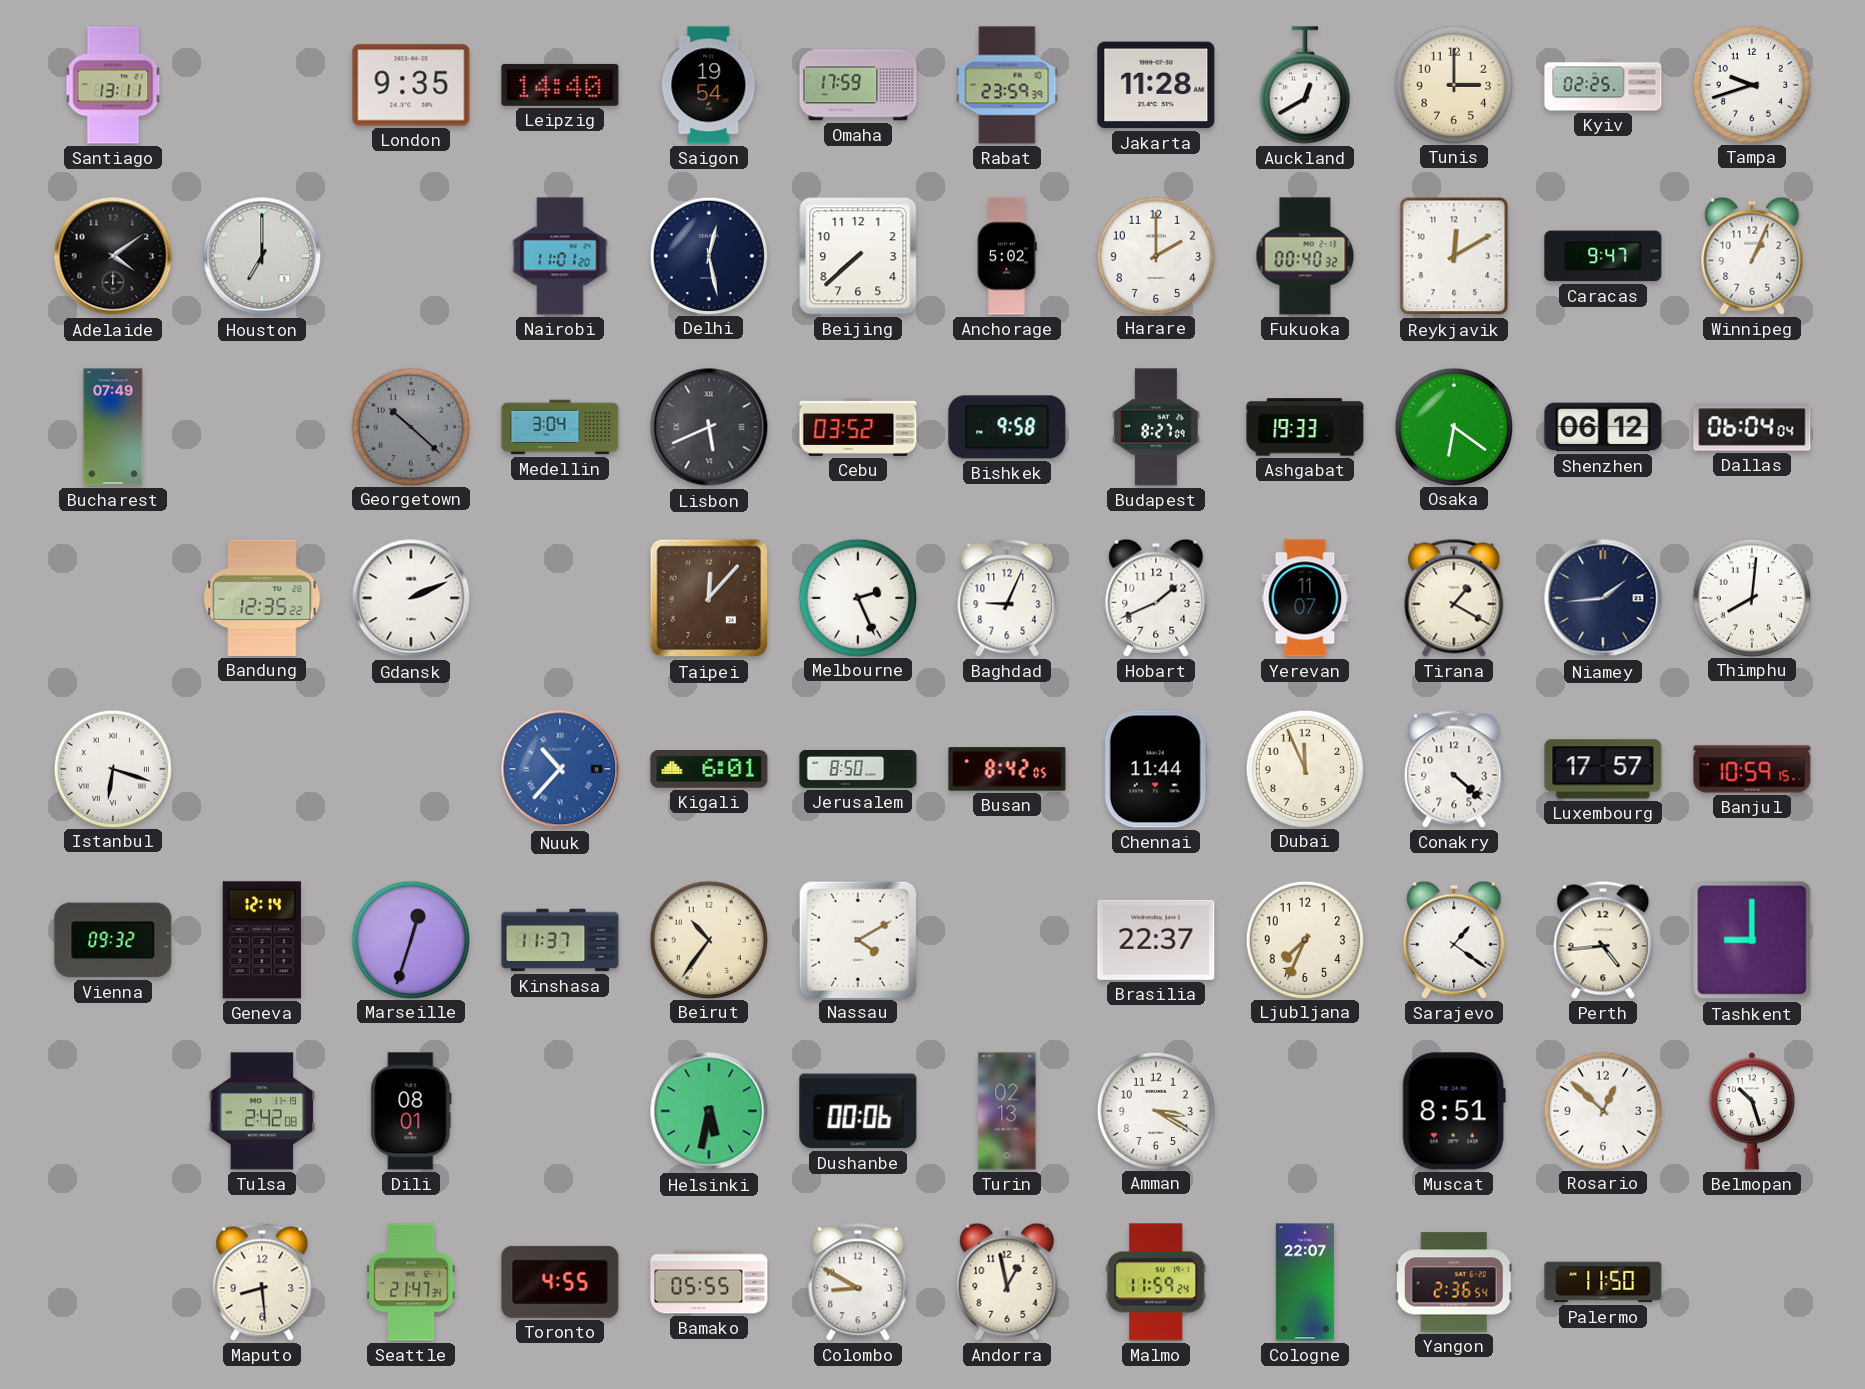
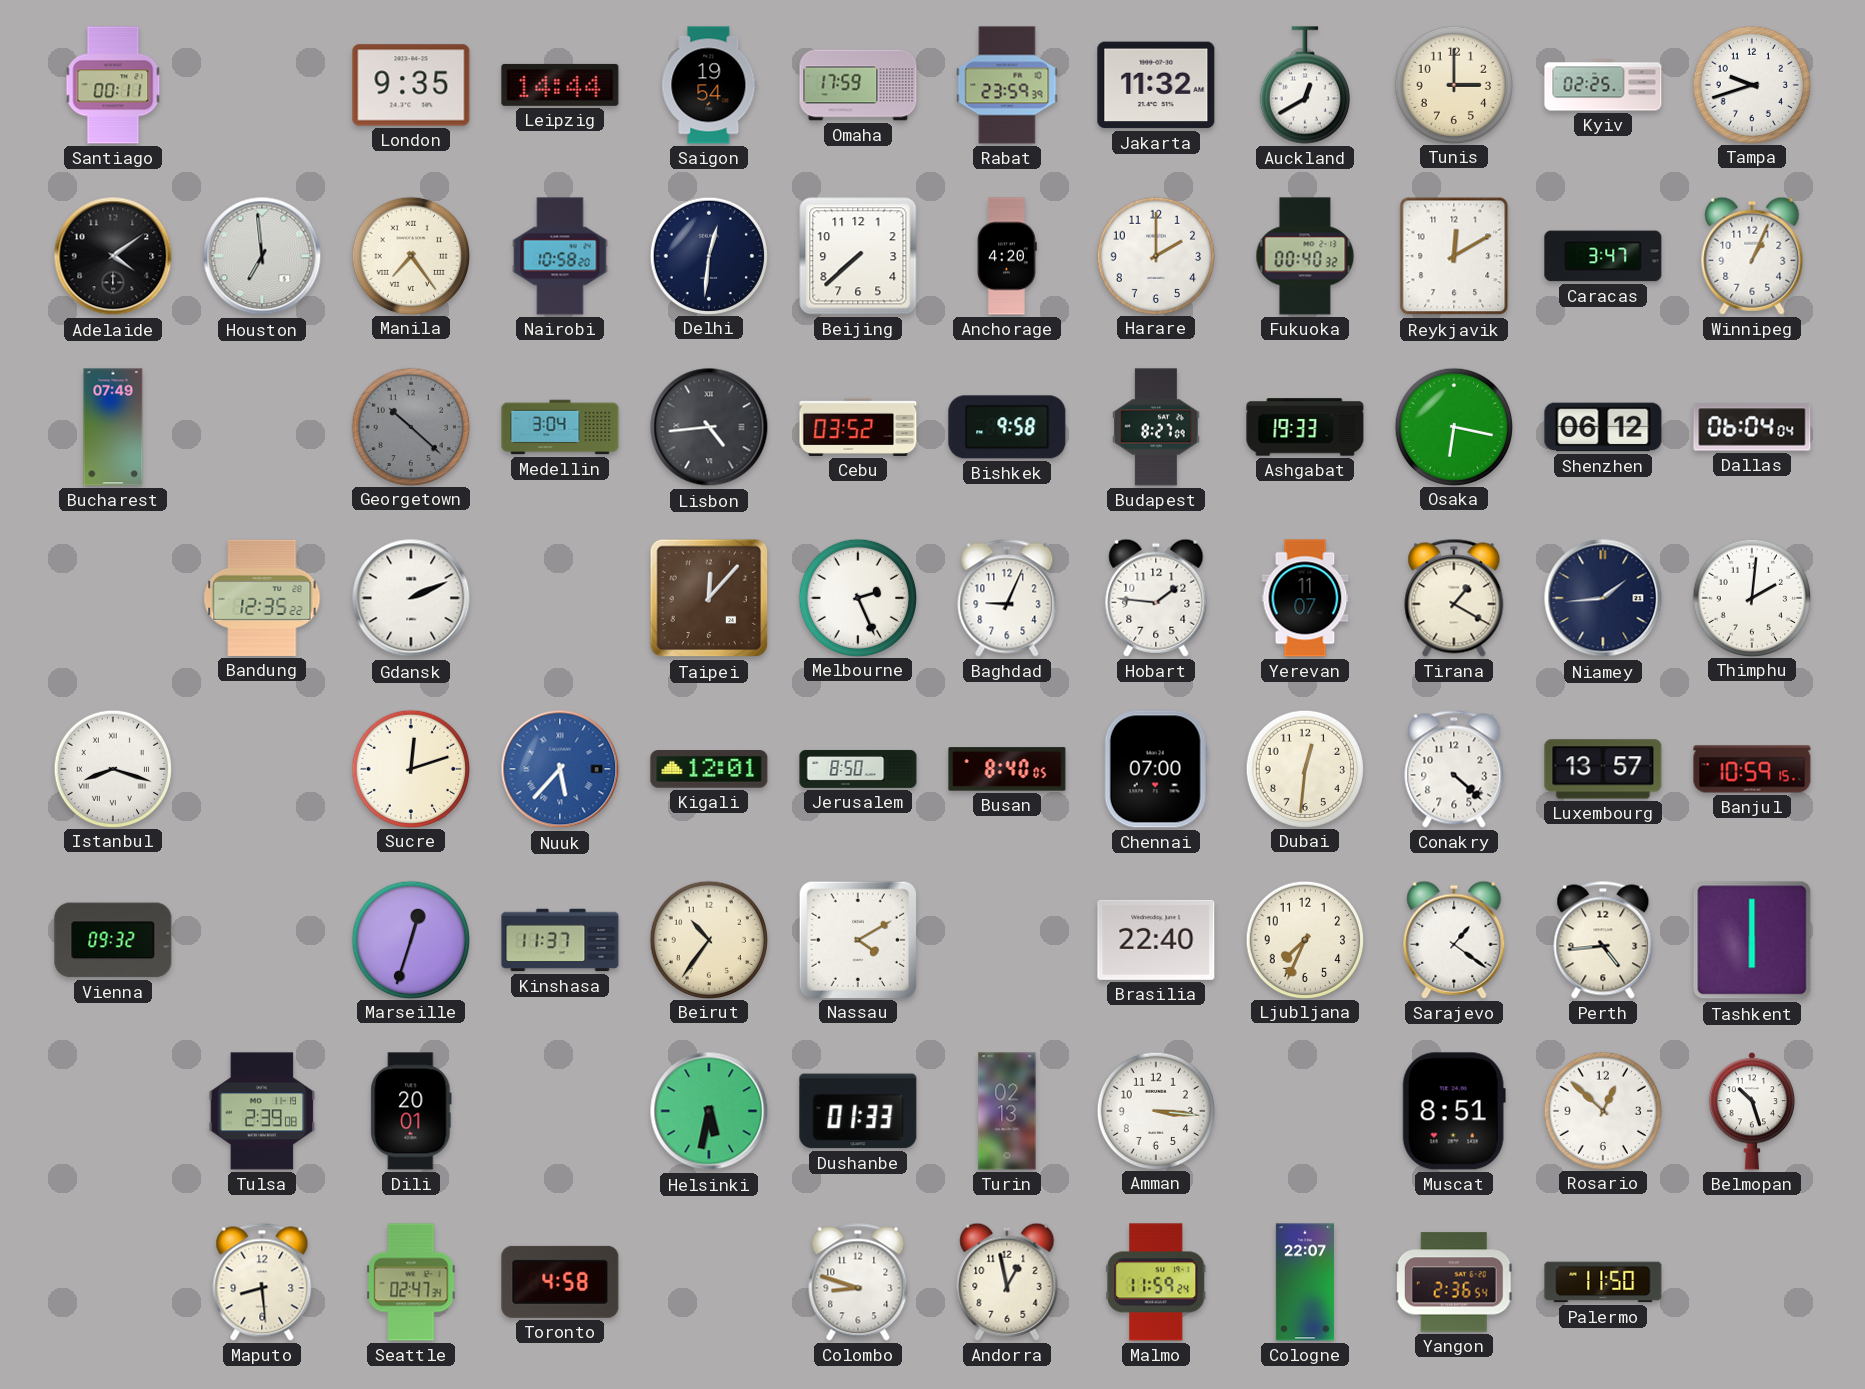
Santiago: 13:11 -> 00:11
Leipzig: 14:40 -> 14:44
Jakarta: 11:28 -> 11:32
Houston: 7:00 -> 6:59
Manila: none -> 7:24
Nairobi: 11:01 -> 10:58
Delhi: 12:28 -> 12:31
Anchorage: 5:02 -> 4:20
Caracas: 9:47 -> 3:47
Lisbon: 5:41 -> 4:44
Osaka: 6:21 -> 6:17
Hobart: 1:41 -> 1:46
Thimphu: 8:01 -> 2:01
Istanbul: 6:18 -> 8:18
Sucre: none -> 12:12
Nuuk: 10:37 -> 5:37
Kigali: 6:01 -> 12:01
Busan: 8:42 -> 8:40
Chennai: 11:44 -> 07:00
Dubai: 11:56 -> 12:31
Luxembourg: 17:57 -> 13:57
Geneva: 12:14 -> none
Brasilia: 22:37 -> 22:40
Tashkent: 9:00 -> 6:00
Tulsa: 2:42 -> 2:39
Dili: 08:01 -> 20:01
Dushanbe: 00:06 -> 01:33
Amman: 3:20 -> 3:16
Seattle: 21:47 -> 02:47
Toronto: 4:55 -> 4:58
Bamako: 05:55 -> none
Colombo: 8:50 -> 8:48
